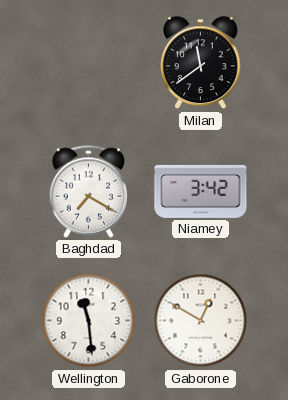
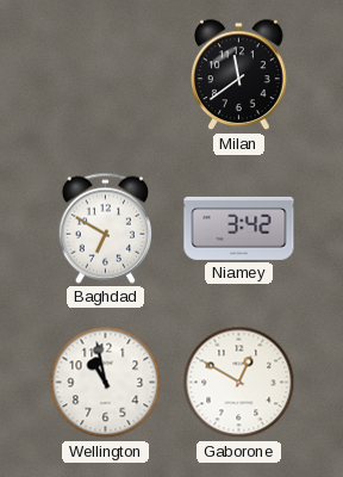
Baghdad: 7:20 -> 6:50
Wellington: 11:29 -> 10:58
